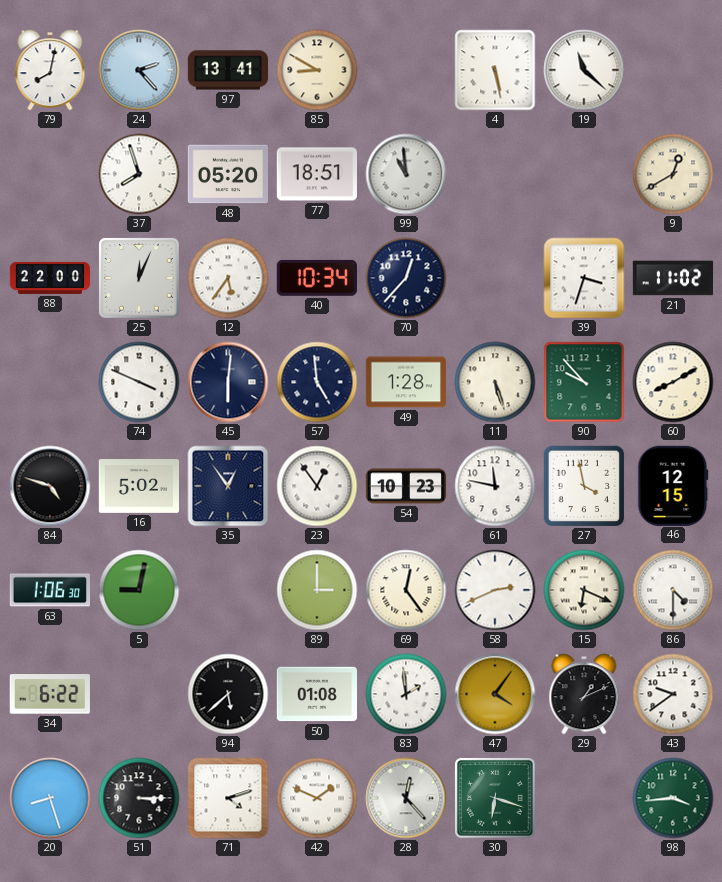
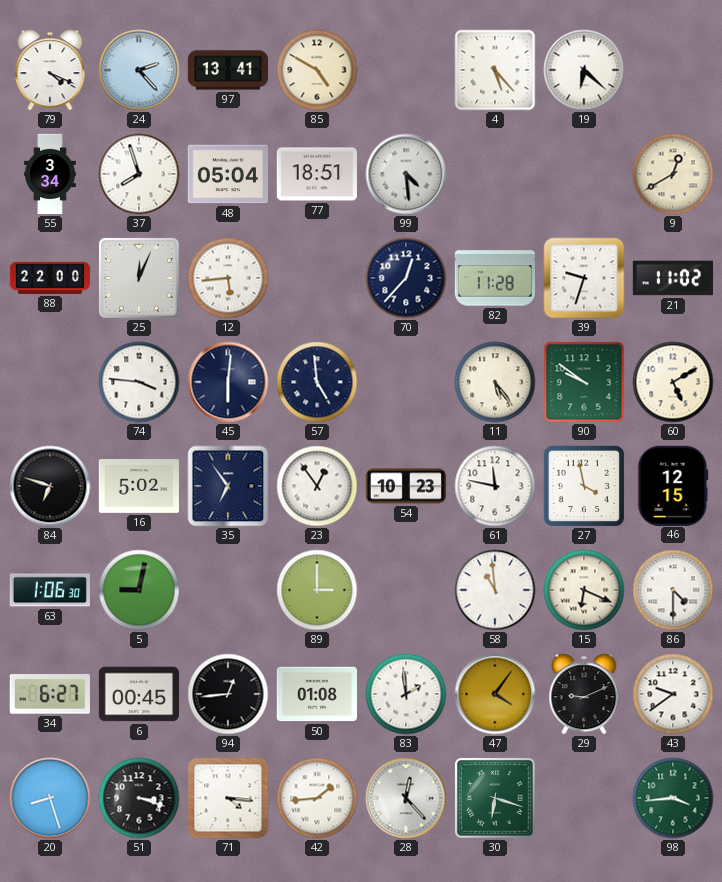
79: 8:02 -> 4:19
85: 8:50 -> 4:50
4: 5:28 -> 5:23
19: 11:22 -> 6:22
55: none -> 3:34
48: 05:20 -> 05:04
99: 10:59 -> 4:29
12: 5:36 -> 5:44
40: 10:34 -> none
82: none -> 11:28
39: 3:33 -> 9:33
74: 3:49 -> 3:46
49: 1:28 -> none
11: 5:27 -> 5:24
90: 9:53 -> 9:51
60: 8:10 -> 5:10
84: 4:48 -> 6:48
35: 12:54 -> 6:54
69: 12:24 -> none
58: 2:41 -> 10:59
34: 6:22 -> 6:27
6: none -> 00:45
94: 5:38 -> 12:44
29: 1:11 -> 9:11
51: 3:15 -> 3:18
71: 4:12 -> 4:16
42: 1:49 -> 1:44
